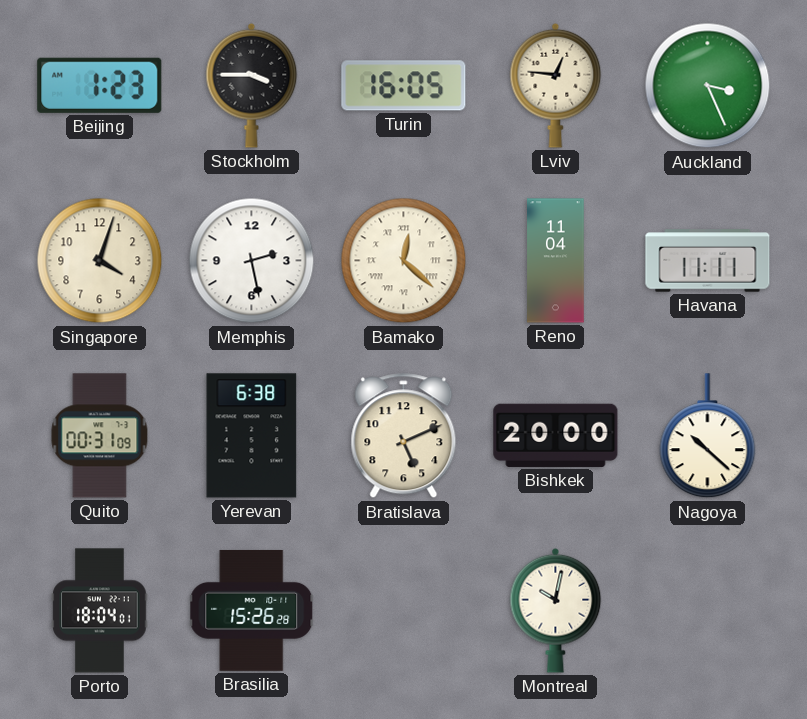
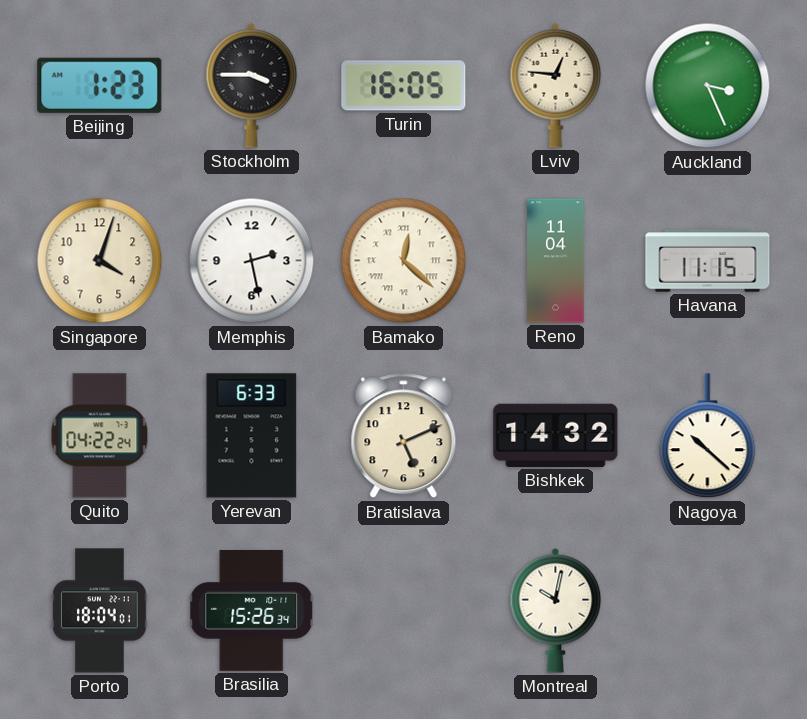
Havana: 11:11 -> 11:15
Quito: 00:31 -> 04:22
Yerevan: 6:38 -> 6:33
Bishkek: 20:00 -> 14:32
Brasilia: 15:26:28 -> 15:26:34
